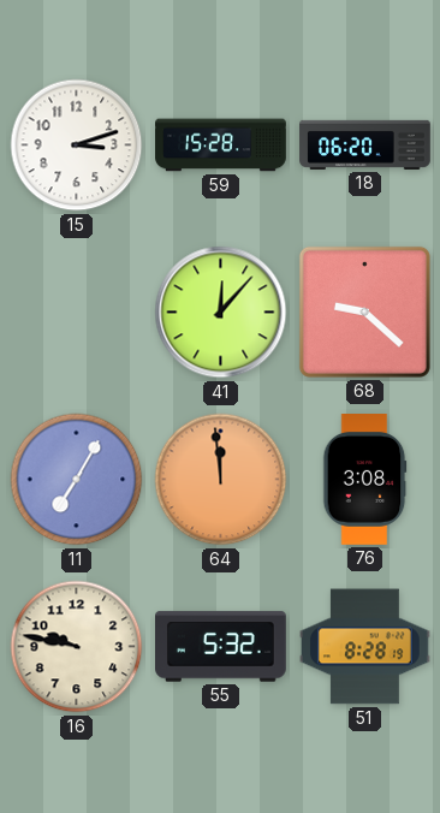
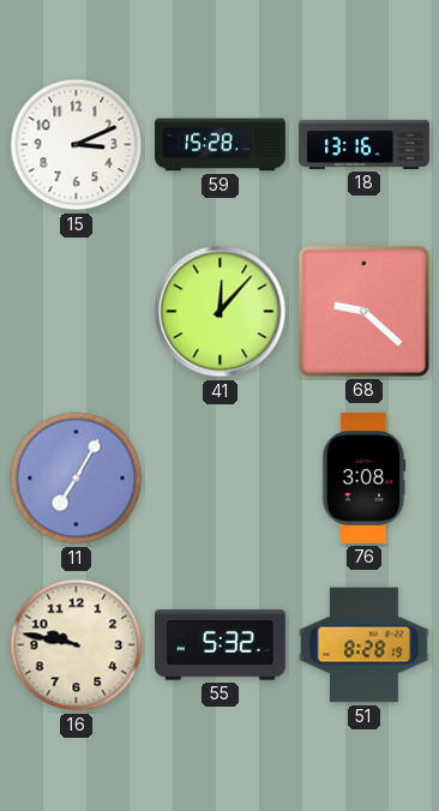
15: 3:12 -> 3:11
18: 06:20 -> 13:16
64: 11:59 -> none
